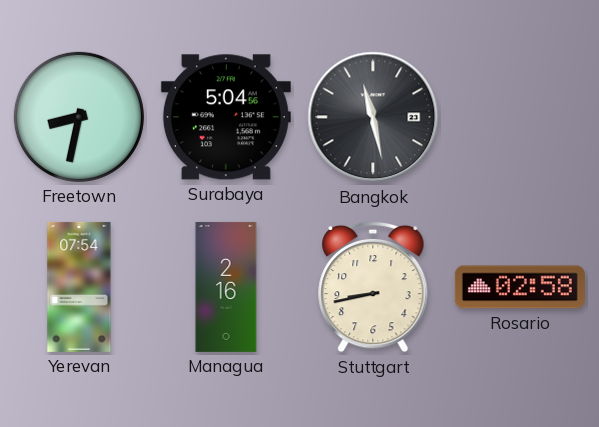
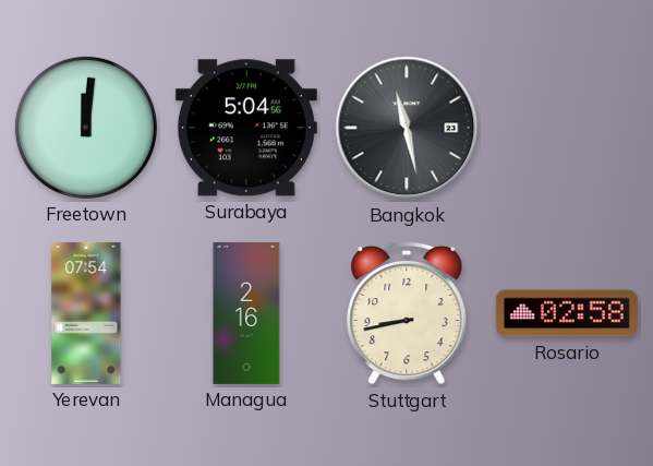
Freetown: 8:32 -> 12:01
